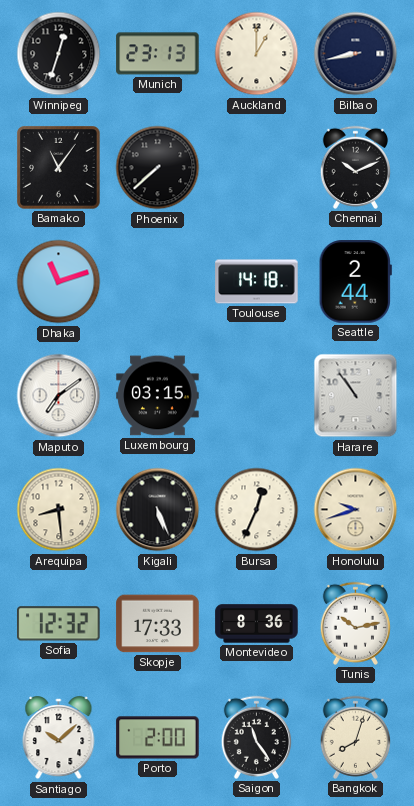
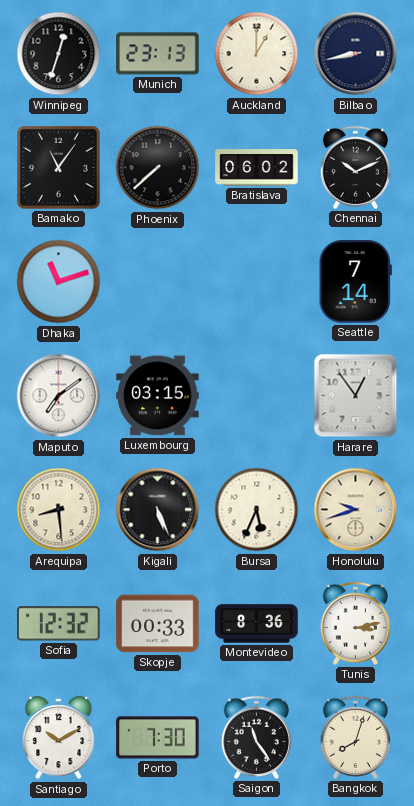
Bratislava: none -> 06:02
Toulouse: 14:18 -> none
Seattle: 2:44 -> 7:14
Harare: 10:54 -> 12:54
Bursa: 12:34 -> 5:34
Skopje: 17:33 -> 00:33
Tunis: 10:13 -> 3:13
Santiago: 10:08 -> 10:10
Porto: 2:00 -> 7:30
